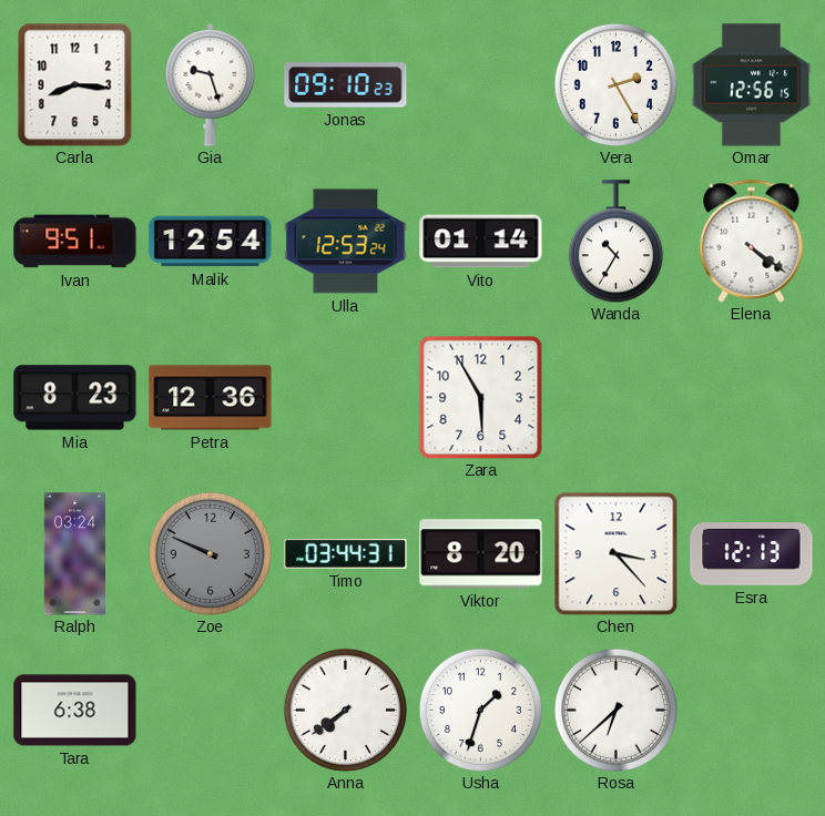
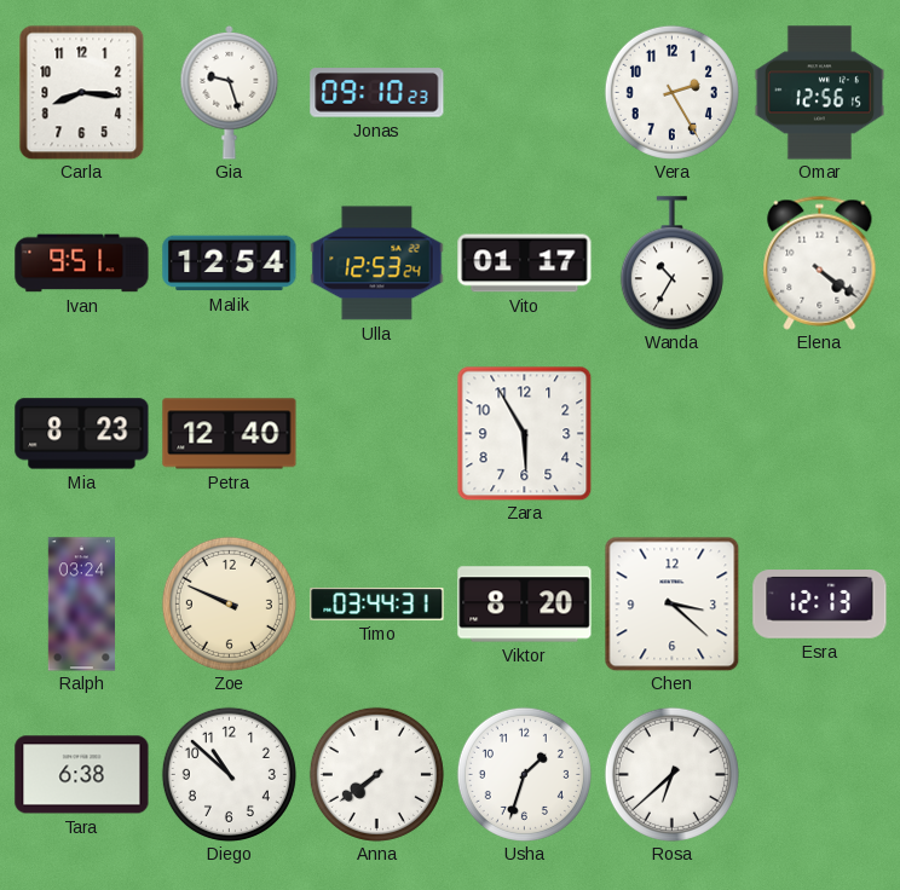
Vito: 01:14 -> 01:17
Petra: 12:36 -> 12:40
Zoe dial: grey -> cream
Chen: 3:23 -> 3:22
Diego: none -> 10:52
